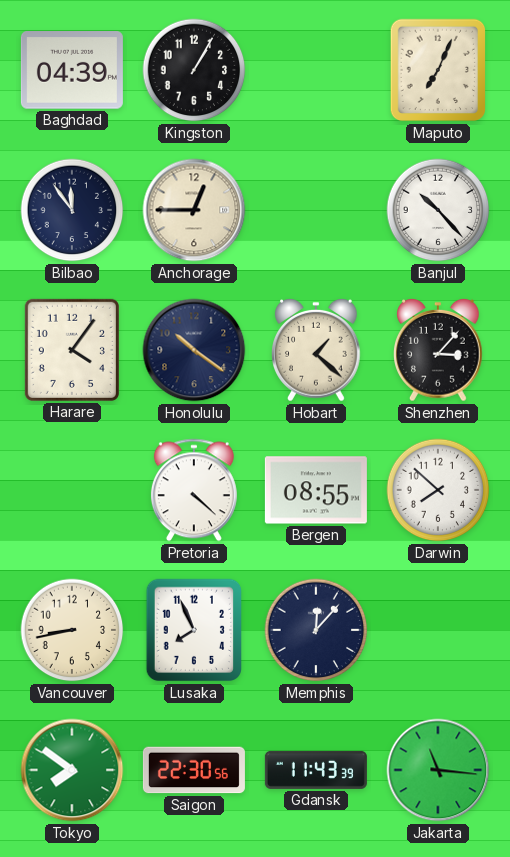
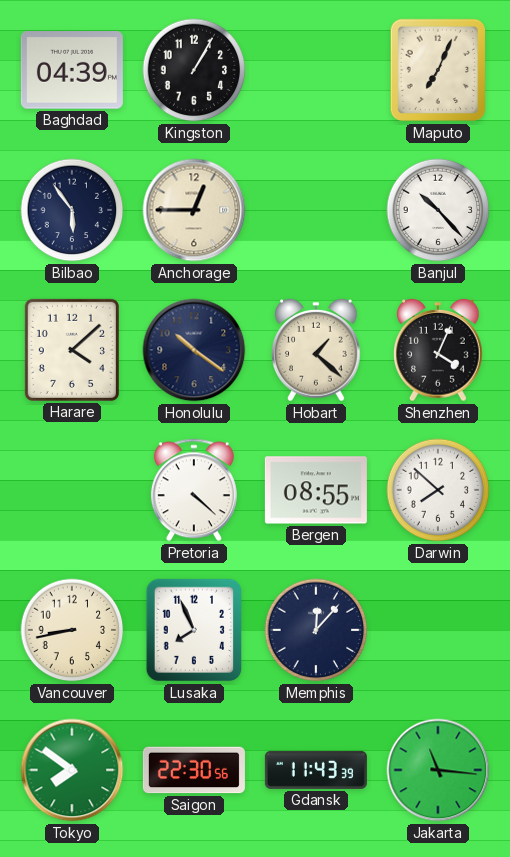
Bilbao: 11:54 -> 5:54
Harare: 4:06 -> 4:08
Shenzhen: 3:07 -> 4:04
